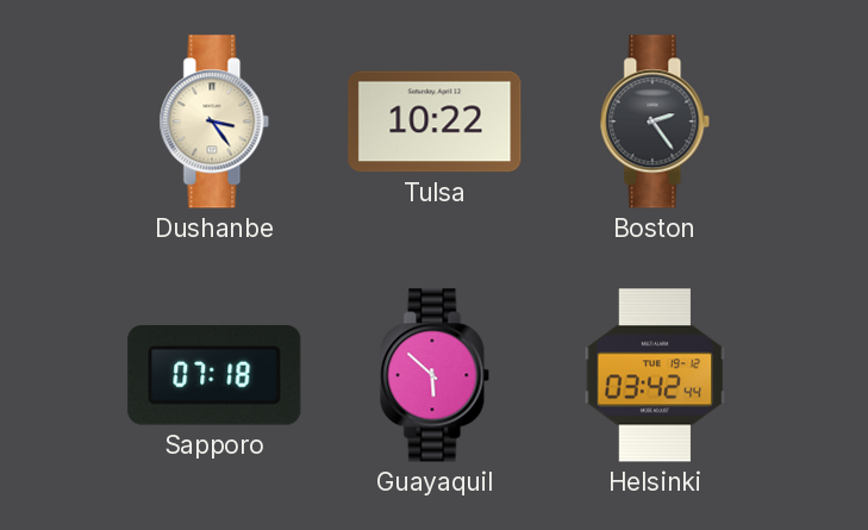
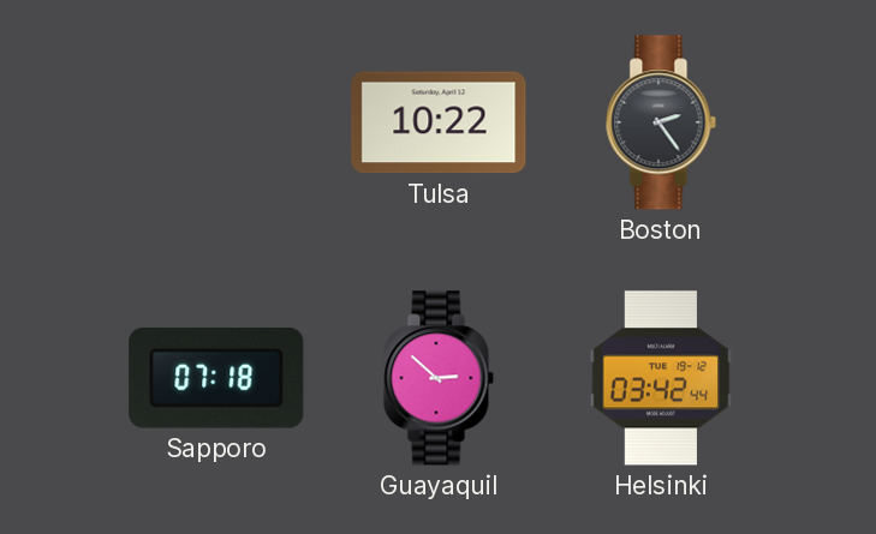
Dushanbe: 3:24 -> none
Guayaquil: 5:52 -> 2:52
